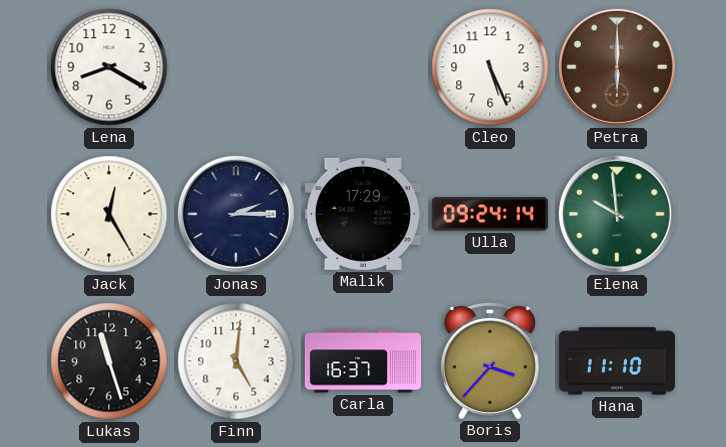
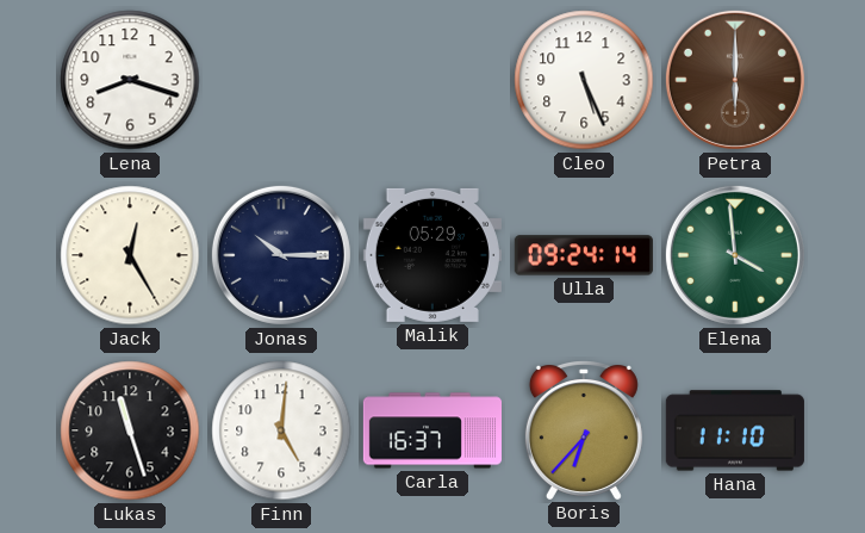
Lena: 8:20 -> 8:18
Jonas: 2:15 -> 10:15
Malik: 17:29 -> 05:29
Elena: 9:59 -> 3:59
Boris: 3:37 -> 6:37
